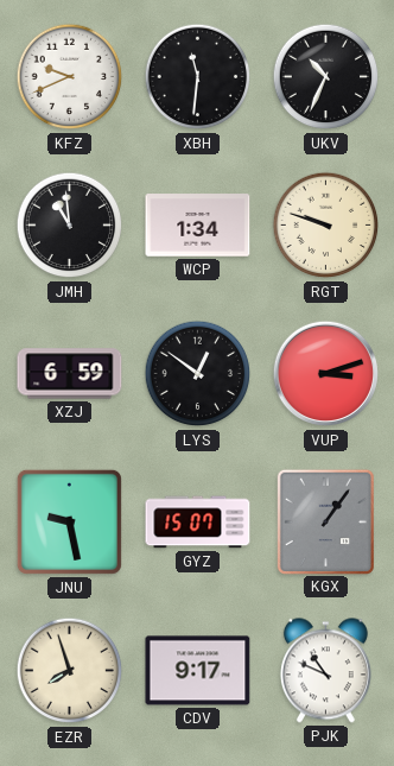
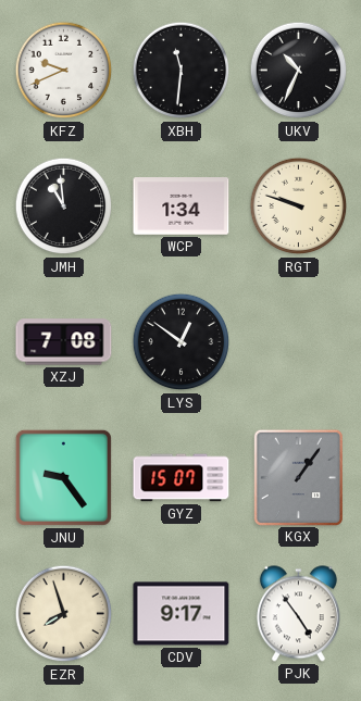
XZJ: 6:59 -> 7:08
VUP: 3:12 -> none
JNU: 9:28 -> 9:24
PJK: 10:49 -> 4:54
